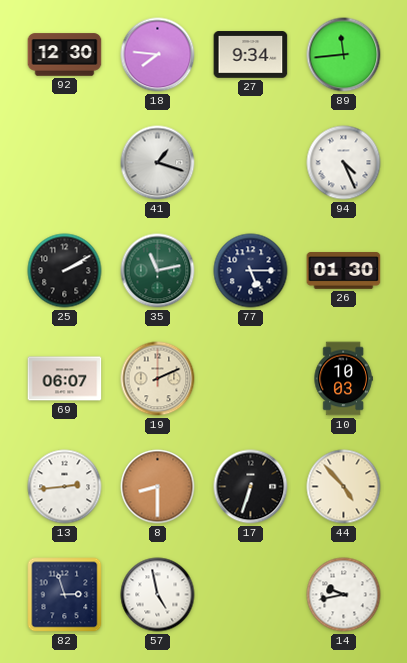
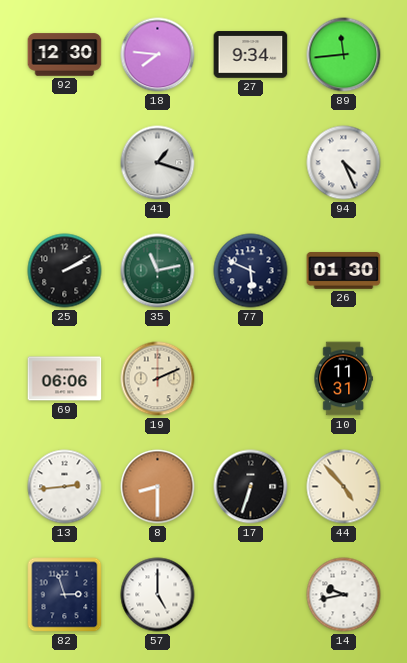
77: 5:15 -> 5:49
69: 06:07 -> 06:06
10: 10:03 -> 11:31
57: 4:58 -> 5:00
